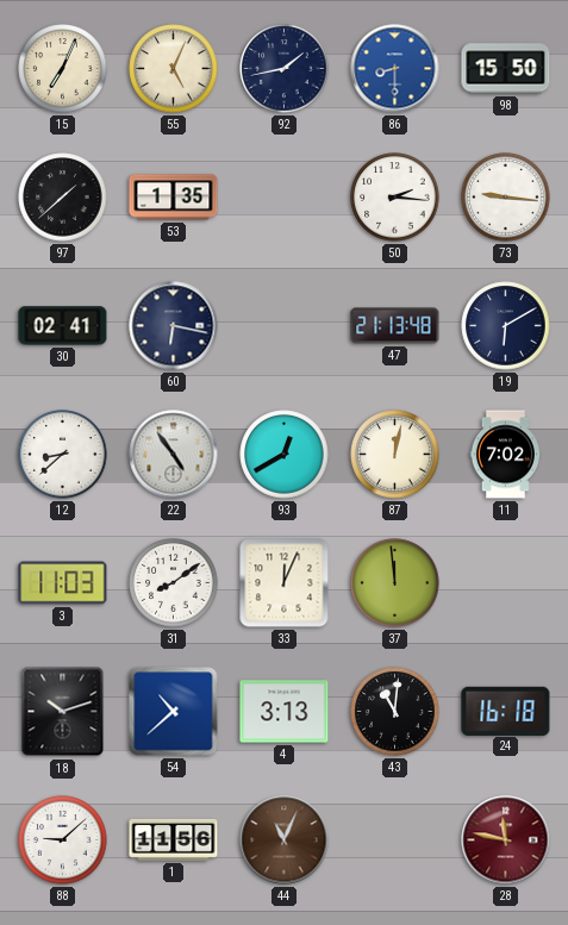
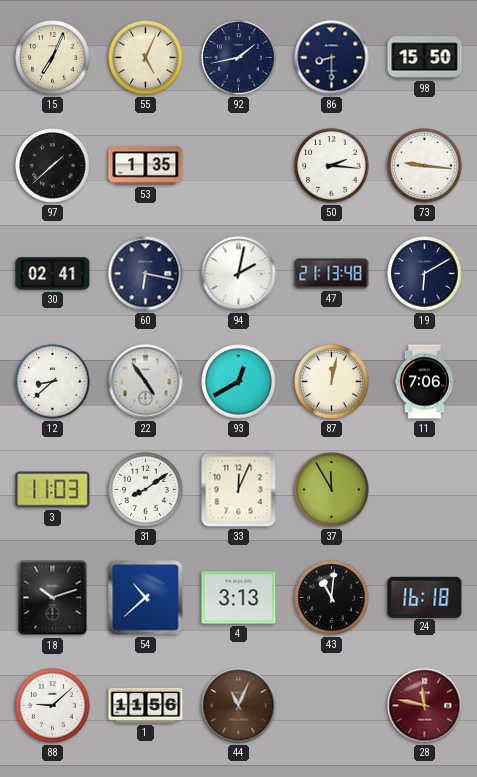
86 dial: blue -> navy
94: none -> 2:02
11: 7:02 -> 7:06
37: 11:59 -> 11:55
